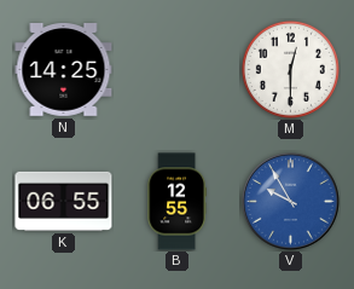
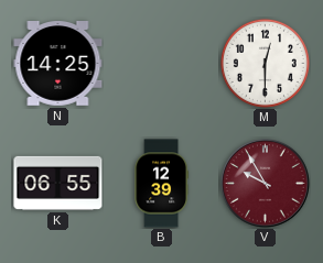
B: 12:55 -> 12:39
V dial: blue -> burgundy
